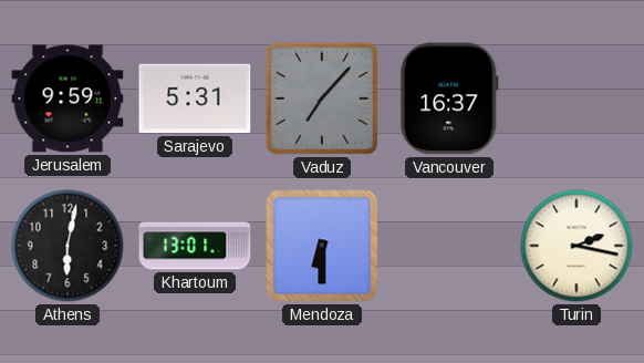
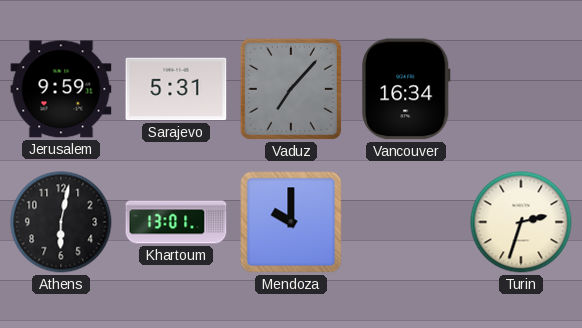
Vancouver: 16:37 -> 16:34
Mendoza: 6:30 -> 10:00
Turin: 2:17 -> 2:33
